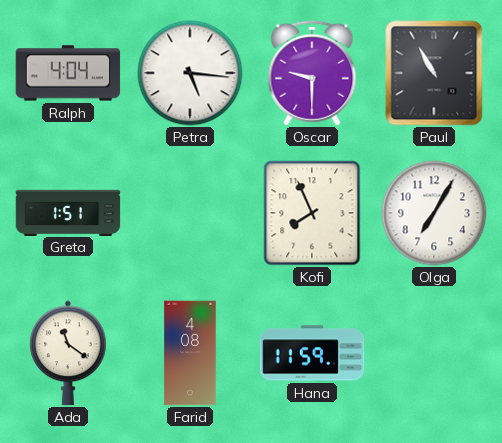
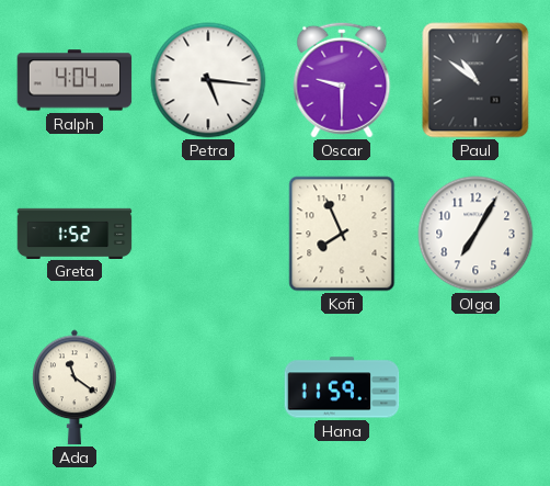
Paul: 10:55 -> 10:51
Greta: 1:51 -> 1:52
Farid: 4:08 -> none
